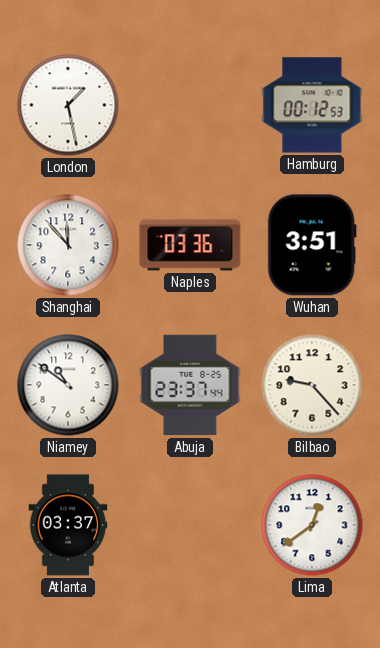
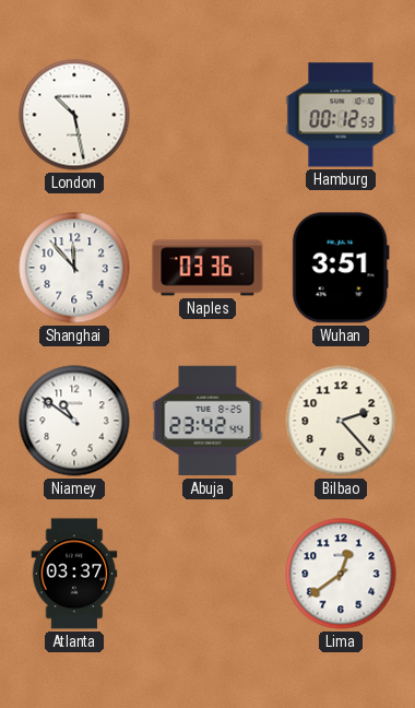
London: 1:28 -> 10:28
Abuja: 23:37 -> 23:42
Bilbao: 9:23 -> 2:23
